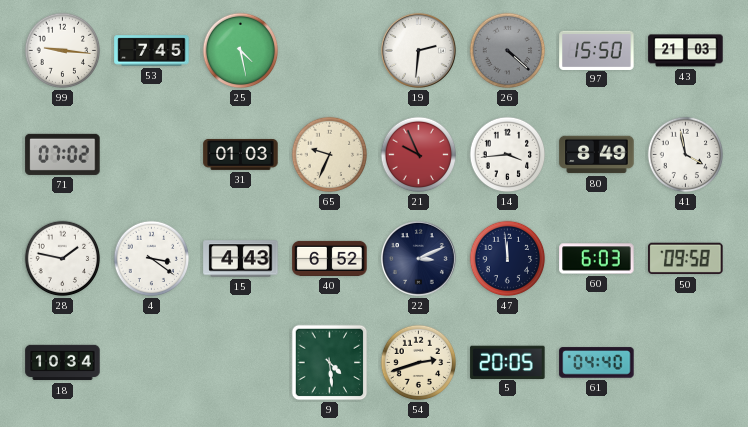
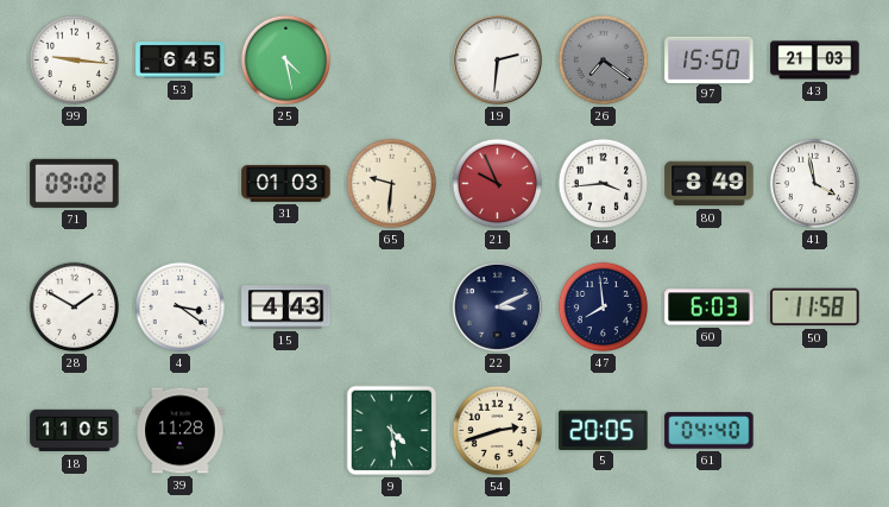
53: 7:45 -> 6:45
26: 4:22 -> 7:21
71: 07:02 -> 09:02
65: 9:34 -> 9:31
28: 1:47 -> 1:50
40: 6:52 -> none
47: 11:59 -> 7:59
50: 09:58 -> 11:58
18: 10:34 -> 11:05
39: none -> 11:28
